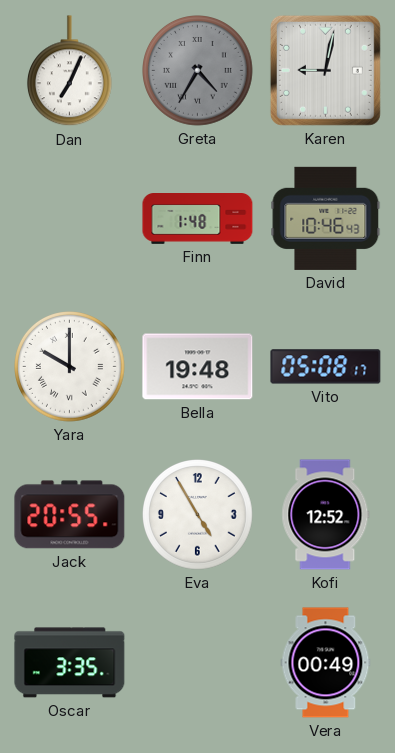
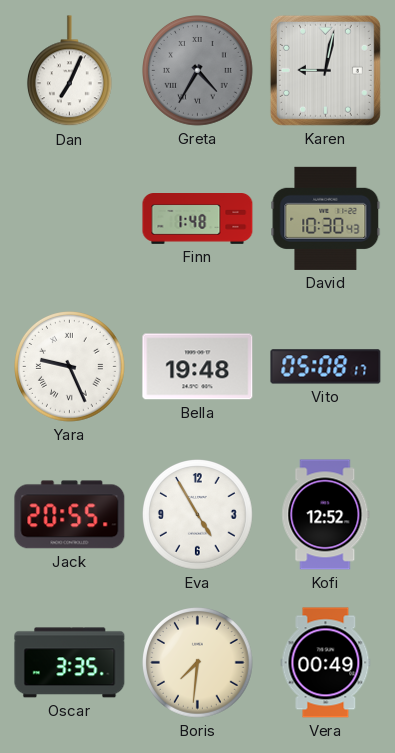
David: 10:46 -> 10:30
Yara: 10:00 -> 9:26
Boris: none -> 7:31
